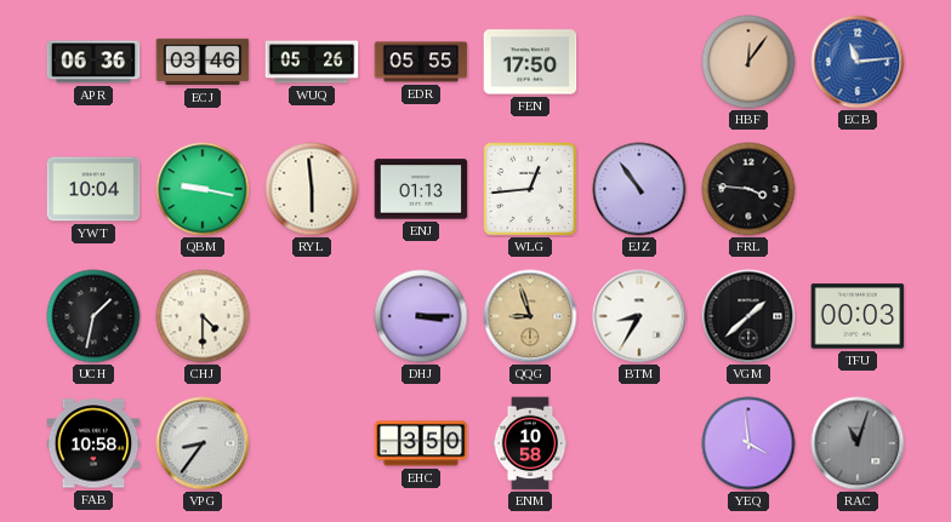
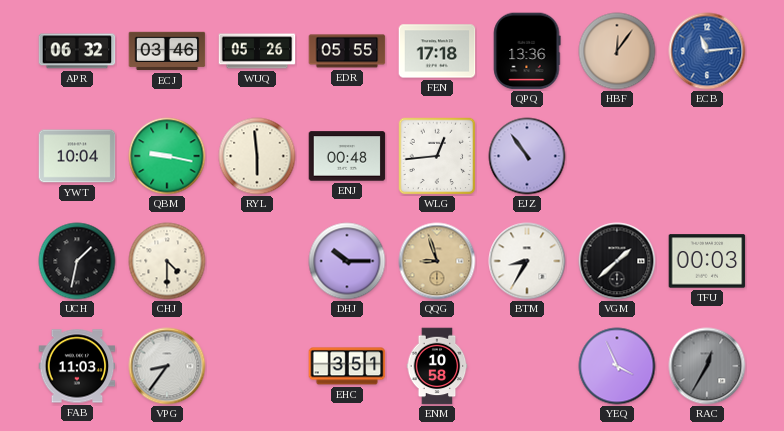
APR: 06:36 -> 06:32
FEN: 17:50 -> 17:18
QPQ: none -> 13:36
ENJ: 01:13 -> 00:48
FRL: 3:46 -> none
DHJ: 3:15 -> 10:15
FAB: 10:58 -> 11:03
EHC: 3:50 -> 3:51
YEQ: 3:59 -> 3:56
RAC: 11:03 -> 12:35
